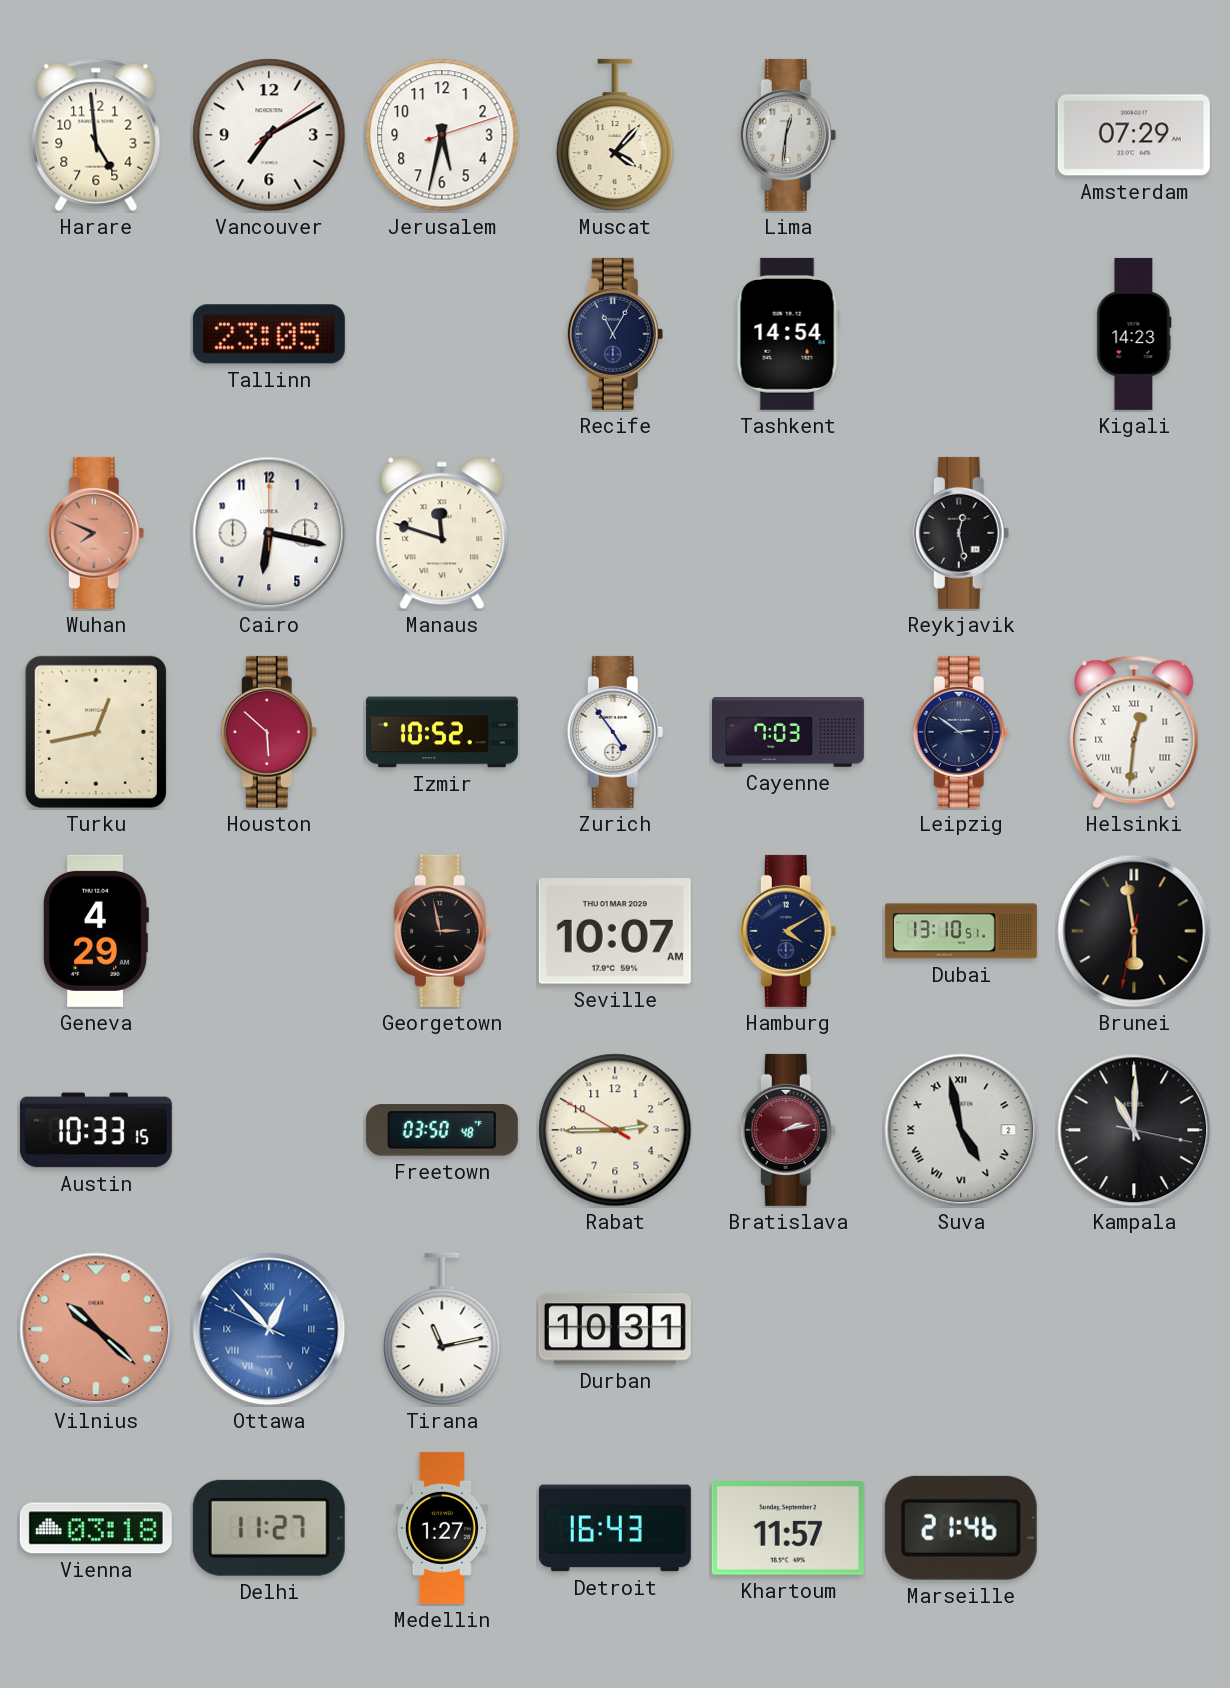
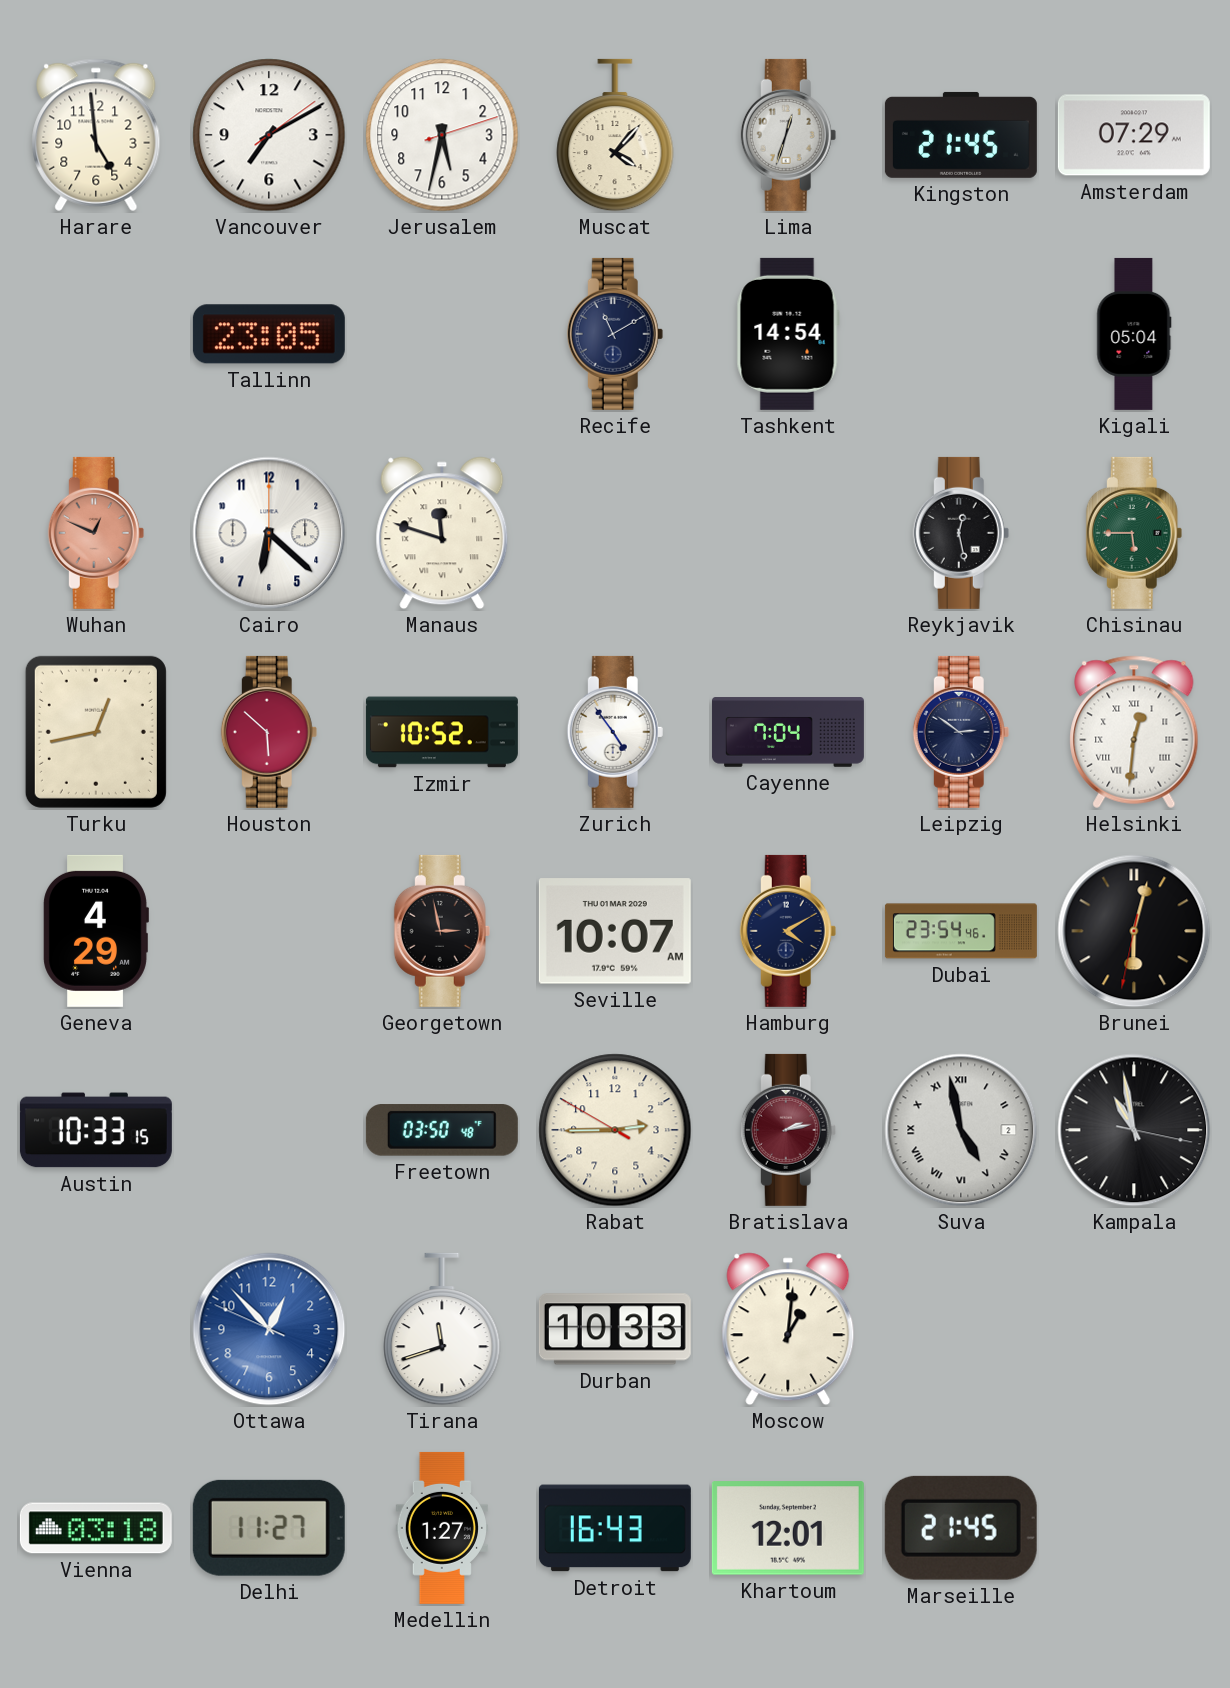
Lima: 12:31 -> 12:33
Kingston: none -> 21:45
Recife: 11:05 -> 11:10
Kigali: 14:23 -> 05:04
Wuhan: 7:49 -> 12:49
Cairo: 6:17 -> 6:22
Chisinau: none -> 5:45
Cayenne: 7:03 -> 7:04
Dubai: 13:10 -> 23:54
Brunei: 5:58 -> 6:02
Kampala: 11:00 -> 10:58
Vilnius: 10:22 -> none
Ottawa numerals: Roman -> Arabic
Tirana: 11:13 -> 11:42
Durban: 10:31 -> 10:33
Moscow: none -> 1:01
Khartoum: 11:57 -> 12:01
Marseille: 21:46 -> 21:45
